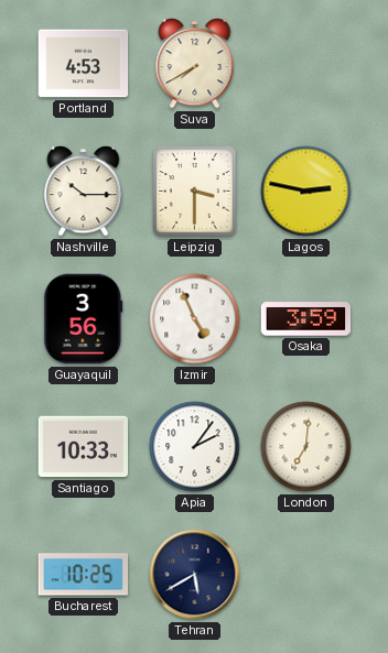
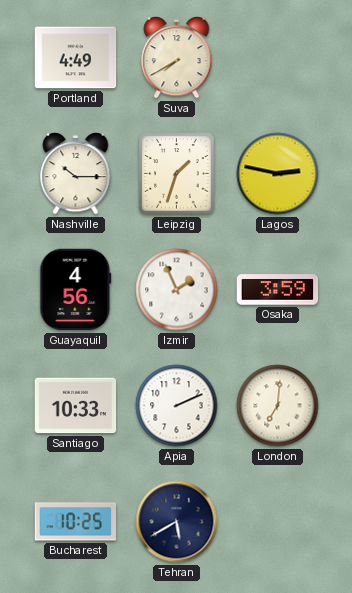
Portland: 4:53 -> 4:49
Leipzig: 3:30 -> 1:33
Guayaquil: 3:56 -> 4:56
Izmir: 4:56 -> 1:56
Apia: 2:06 -> 2:11
